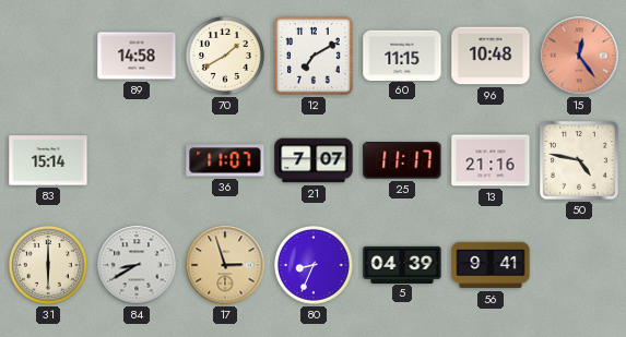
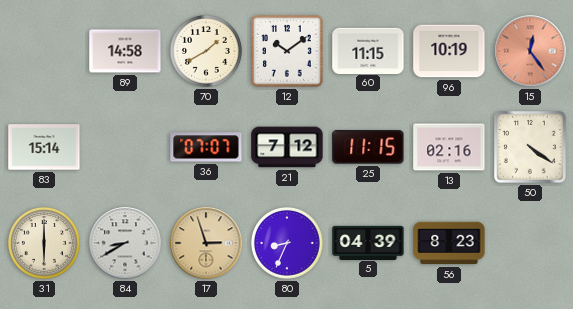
12: 7:10 -> 10:09
96: 10:48 -> 10:19
36: 11:07 -> 07:07
21: 7:07 -> 7:12
25: 11:17 -> 11:15
13: 21:16 -> 02:16
50: 4:47 -> 4:21
56: 9:41 -> 8:23
